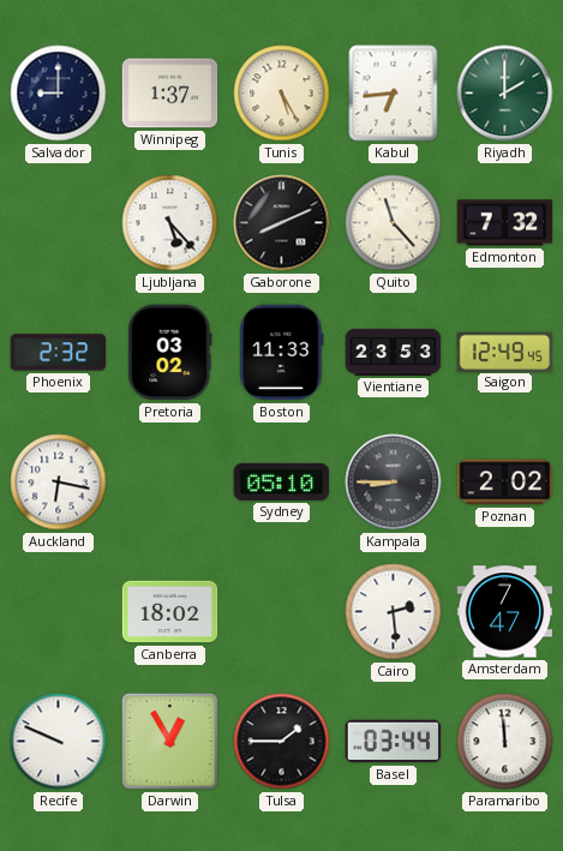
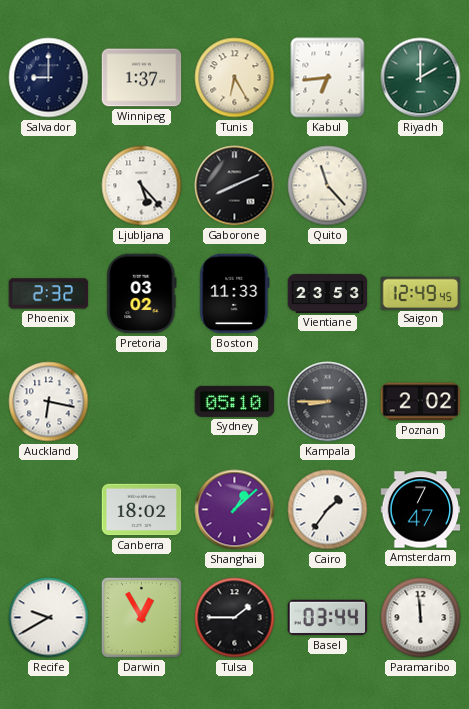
Tunis: 5:25 -> 6:25
Edmonton: 7:32 -> none
Shanghai: none -> 1:08
Cairo: 2:29 -> 1:36
Recife: 9:49 -> 9:40
